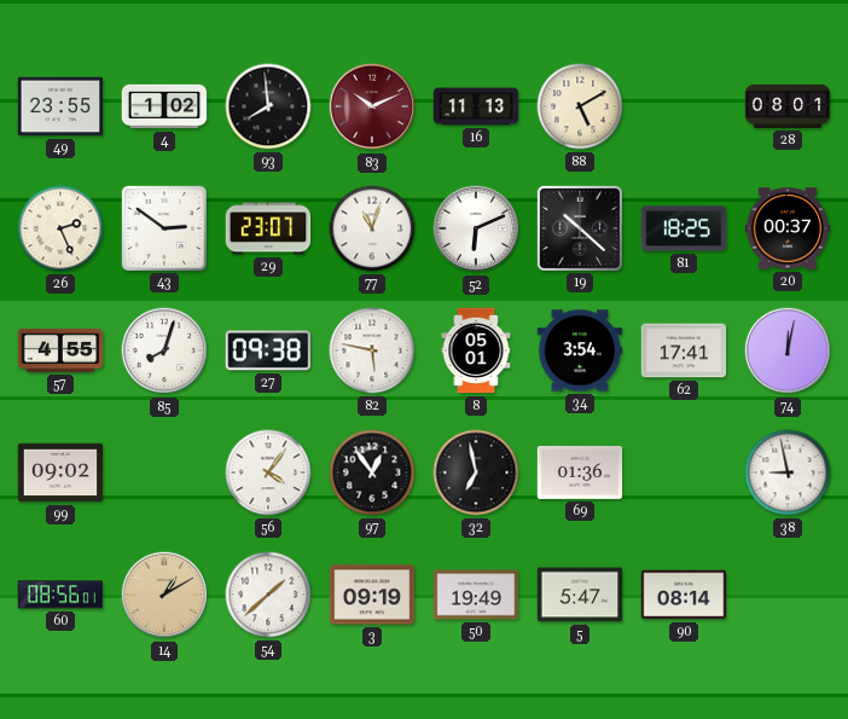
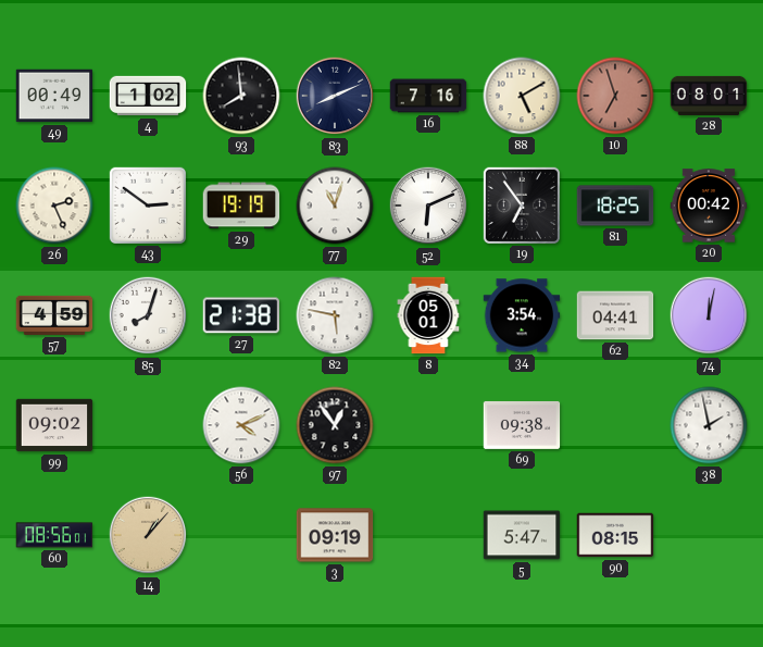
49: 23:55 -> 00:49
83: 10:11 -> 8:11
83 dial: burgundy -> navy
16: 11:13 -> 7:16
10: none -> 6:57
29: 23:07 -> 19:19
19: 10:22 -> 6:54
20: 00:37 -> 00:42
57: 4:55 -> 4:59
27: 09:38 -> 21:38
62: 17:41 -> 04:41
56: 4:06 -> 4:11
32: 6:58 -> none
69: 01:36 -> 09:38
38: 8:58 -> 1:58
14: 1:10 -> 1:07
54: 1:38 -> none
50: 19:49 -> none
90: 08:14 -> 08:15
